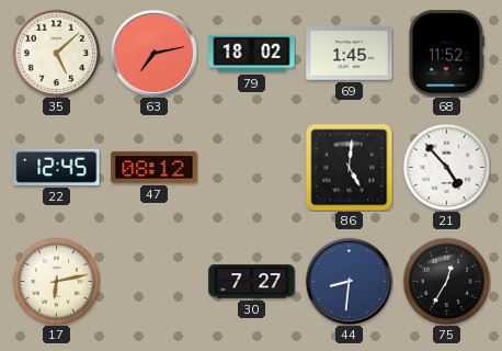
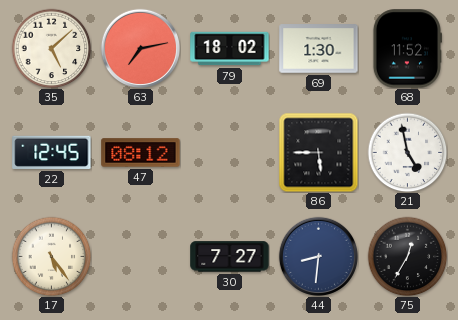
69: 1:45 -> 1:30
86: 5:01 -> 5:45
21: 4:53 -> 4:58
17: 6:13 -> 5:24
